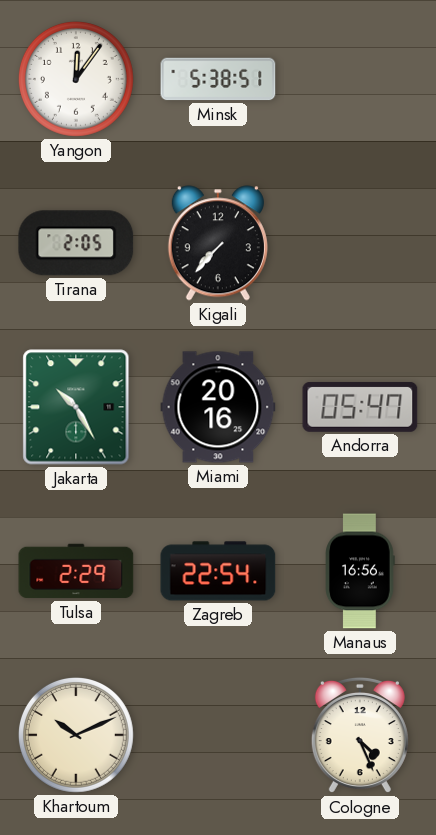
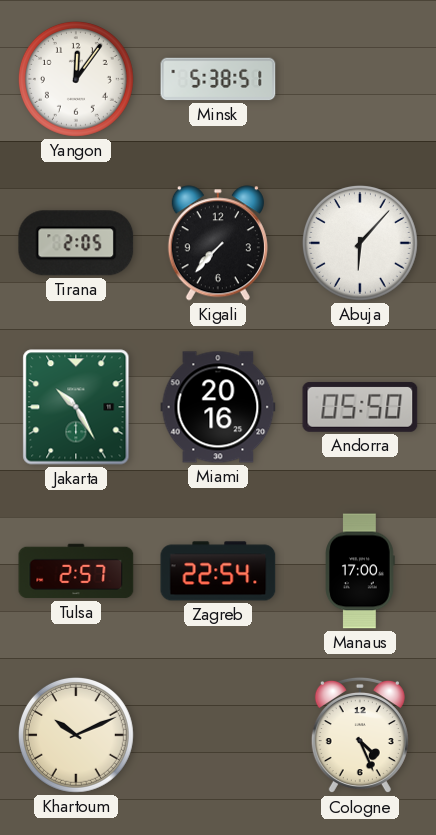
Abuja: none -> 6:07
Andorra: 05:47 -> 05:50
Tulsa: 2:29 -> 2:57
Manaus: 16:56 -> 17:00
